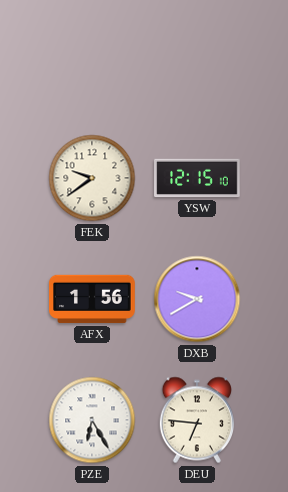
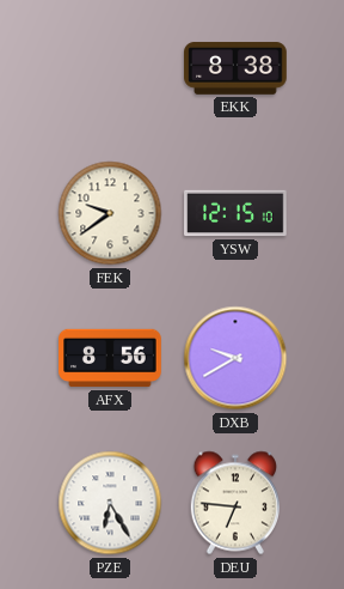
EKK: none -> 8:38
AFX: 1:56 -> 8:56
